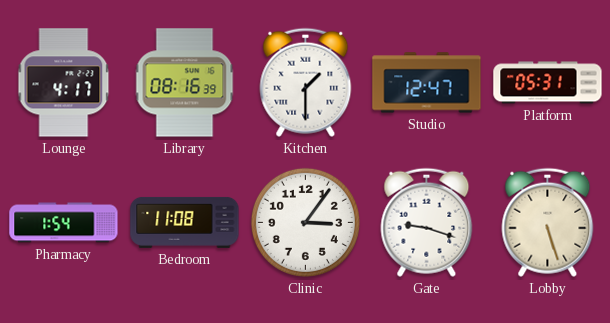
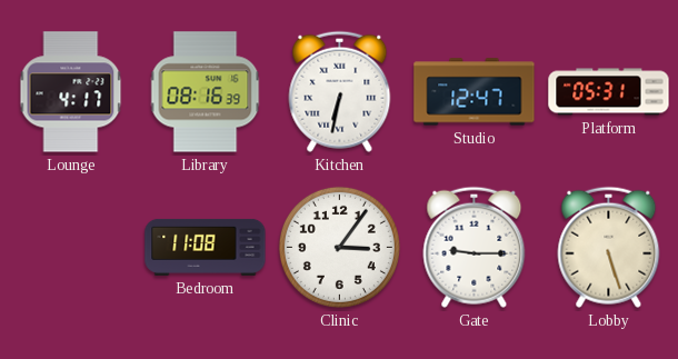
Kitchen: 1:30 -> 6:32
Pharmacy: 1:54 -> none
Gate: 9:18 -> 9:15
